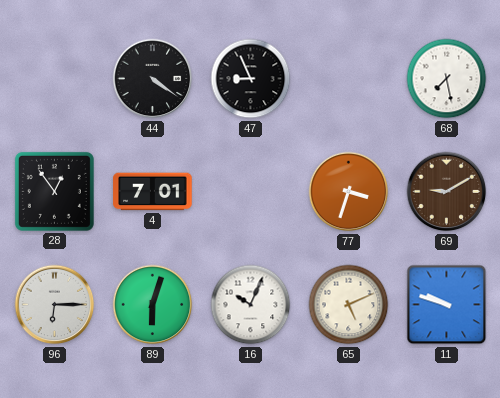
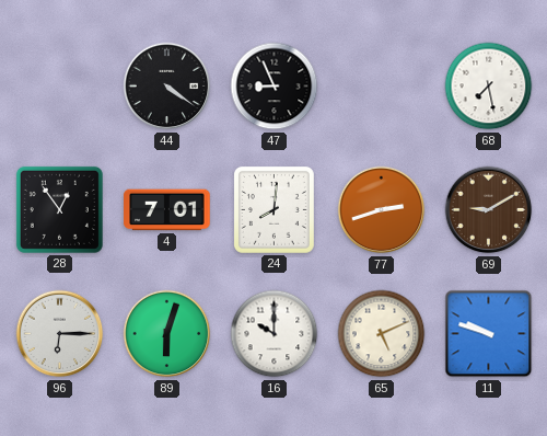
24: none -> 8:01
77: 3:33 -> 2:42
16: 10:04 -> 10:00
